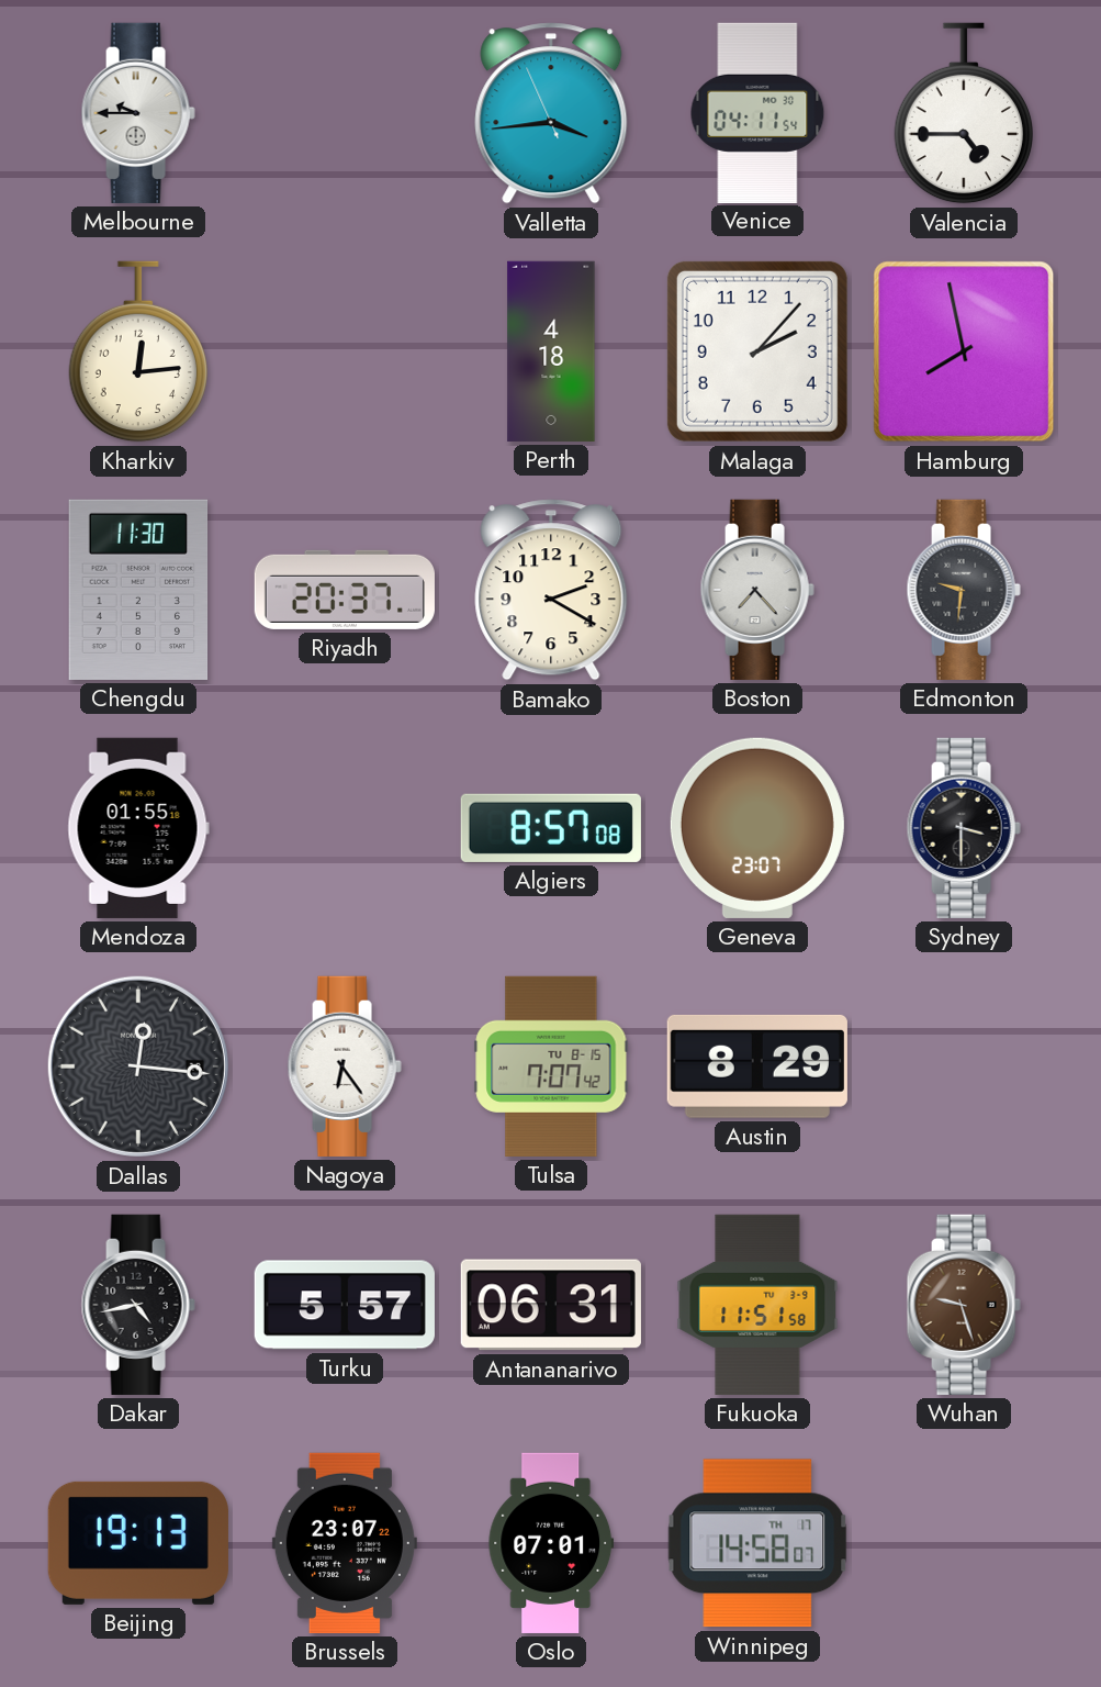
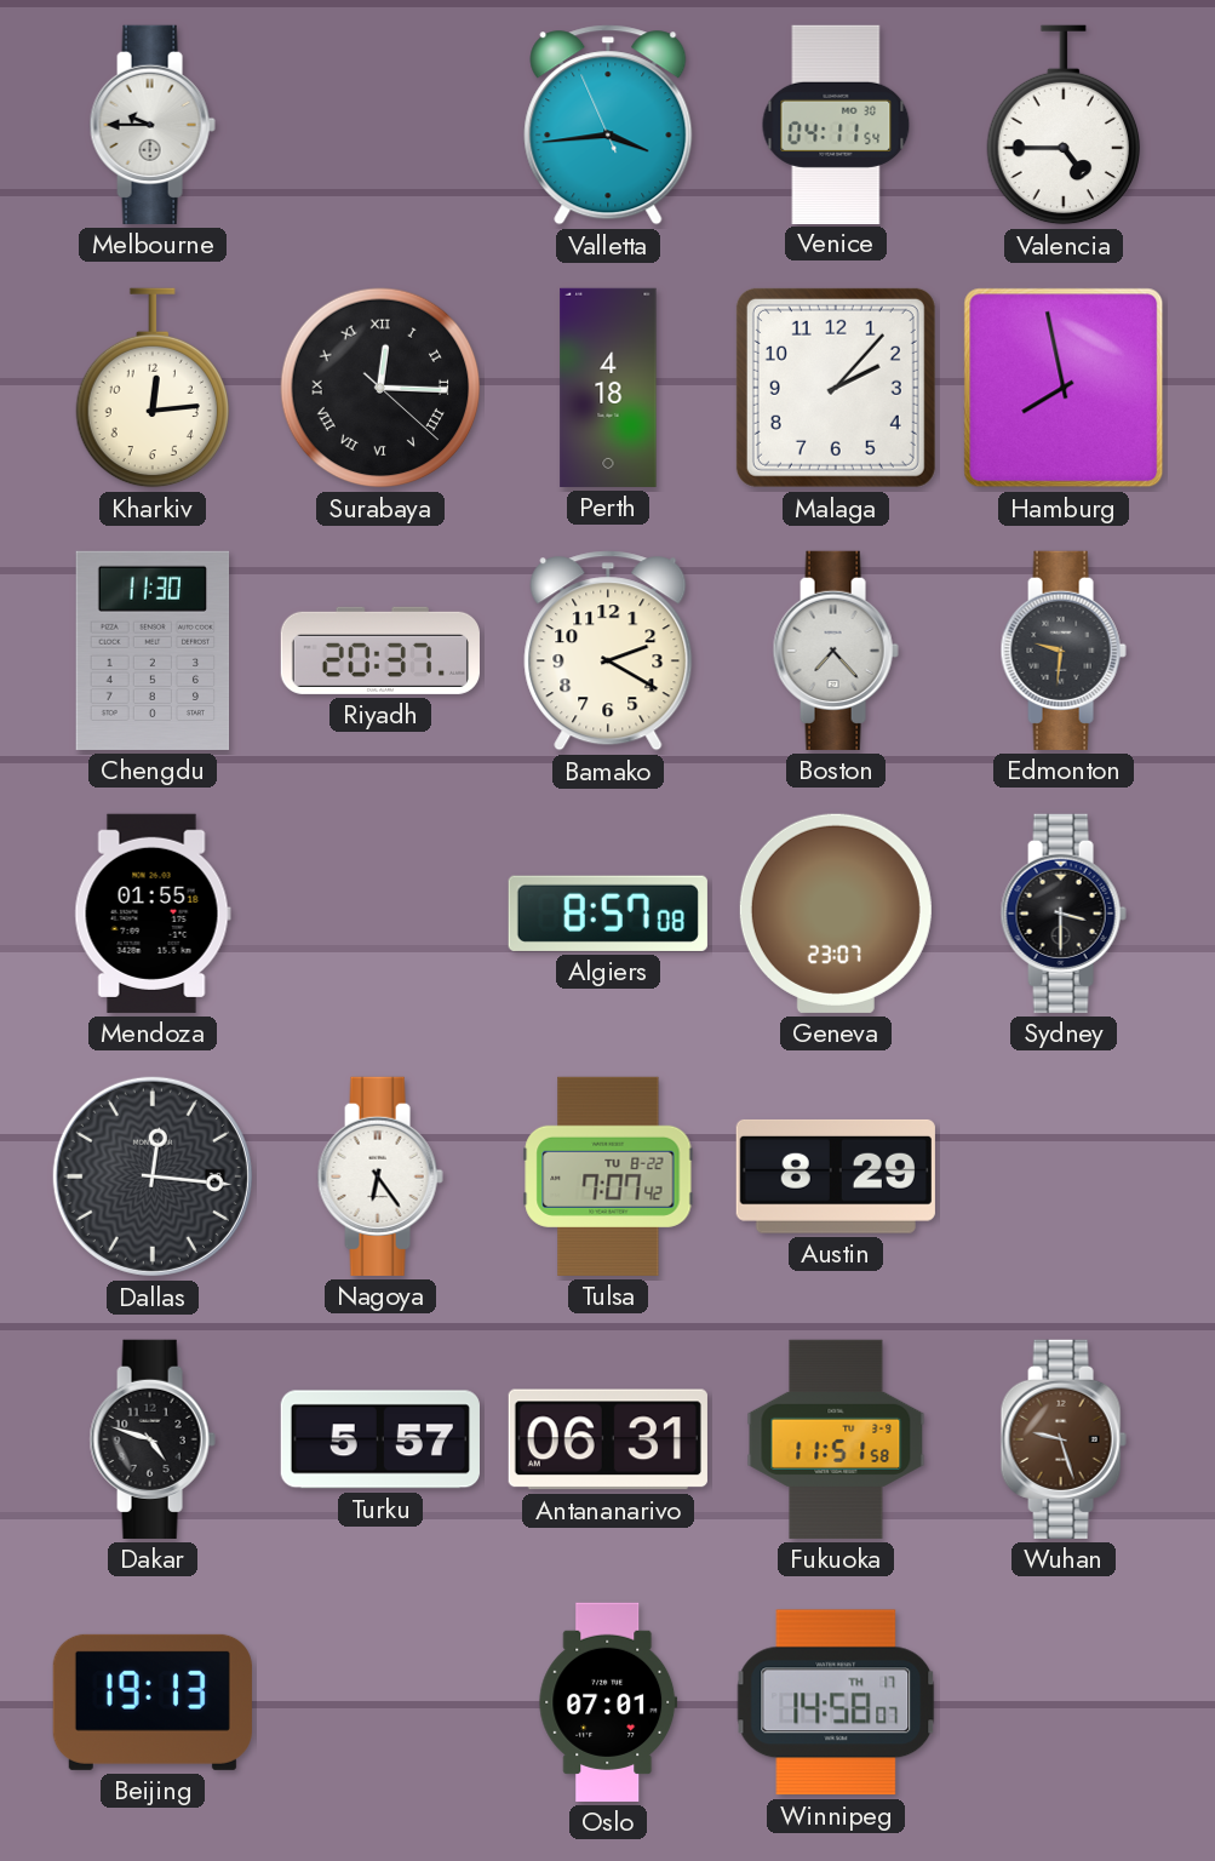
Surabaya: none -> 12:15
Tulsa date: TU 8-15 -> TU 8-22
Dakar: 4:43 -> 4:48
Brussels: 23:07 -> none
